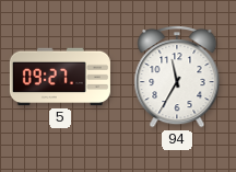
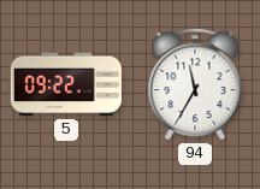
5: 09:27 -> 09:22
